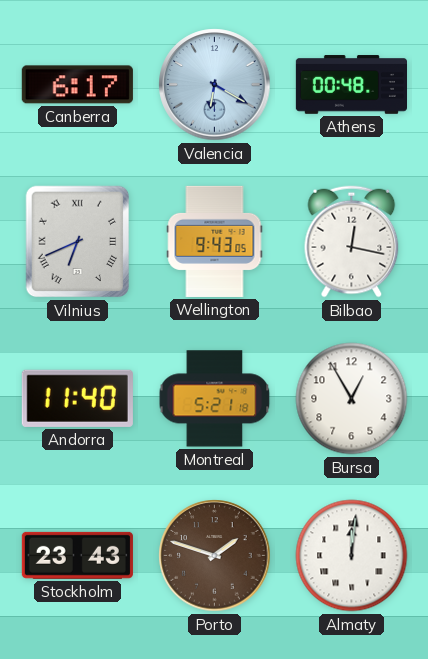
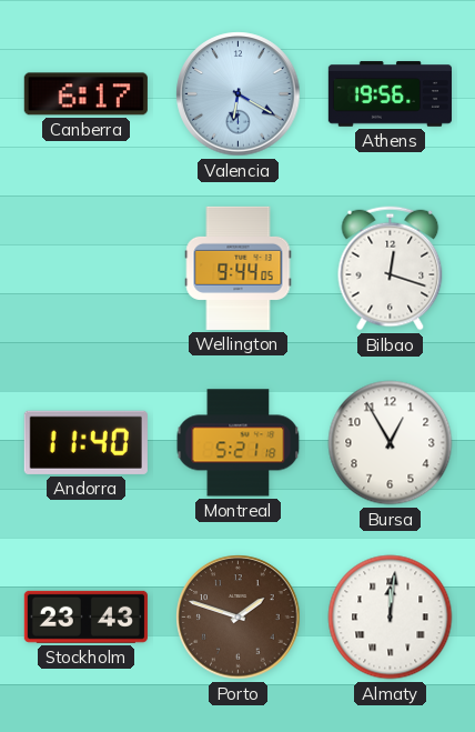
Athens: 00:48 -> 19:56
Vilnius: 6:41 -> none
Wellington: 9:43 -> 9:44
Bilbao: 12:17 -> 12:18
